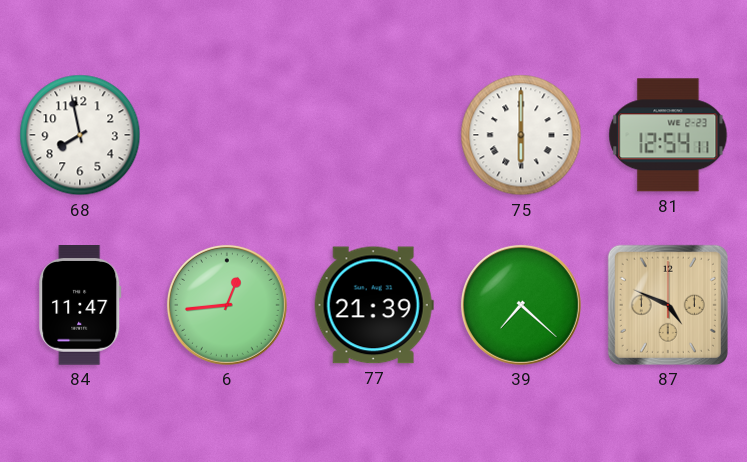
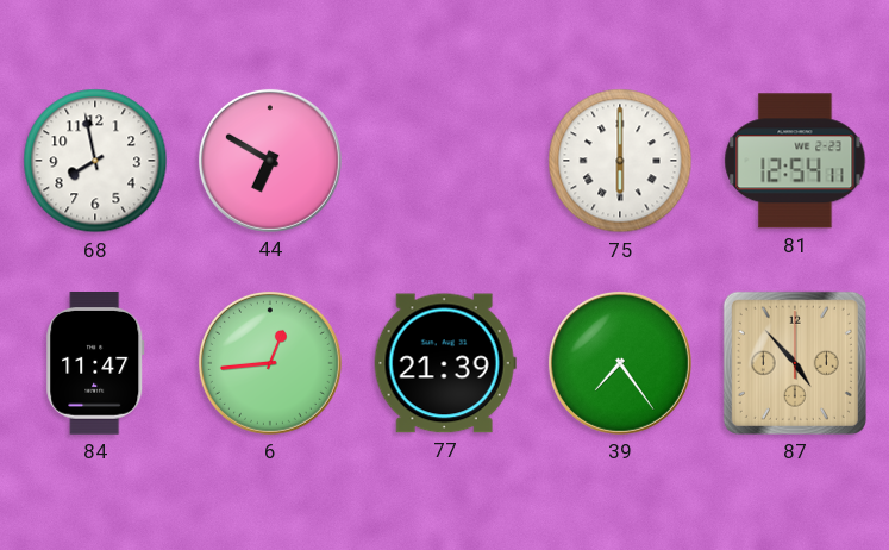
44: none -> 6:50
39: 7:22 -> 7:24
87: 4:49 -> 4:53
